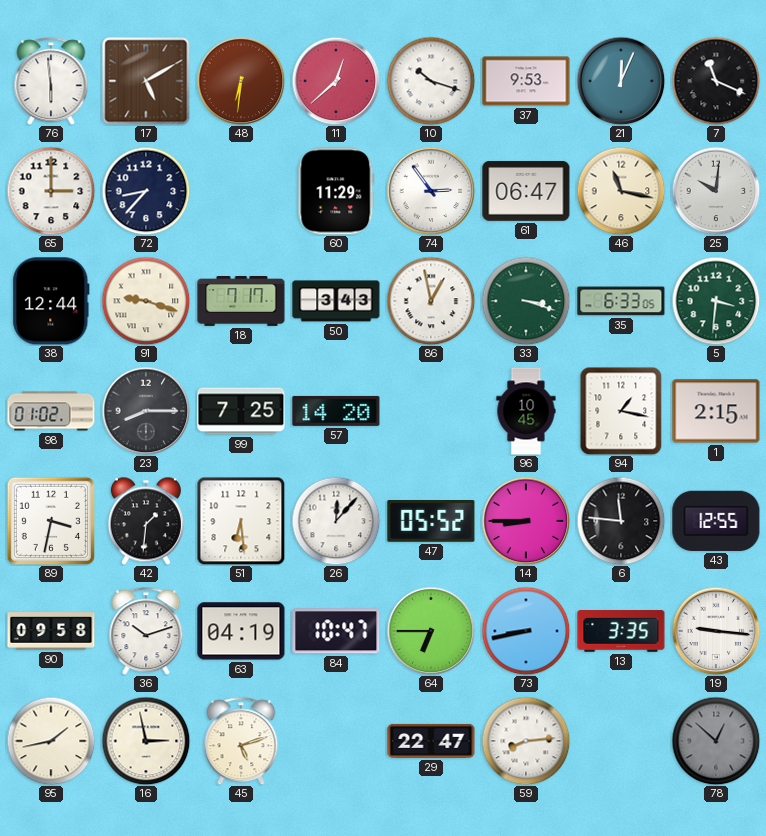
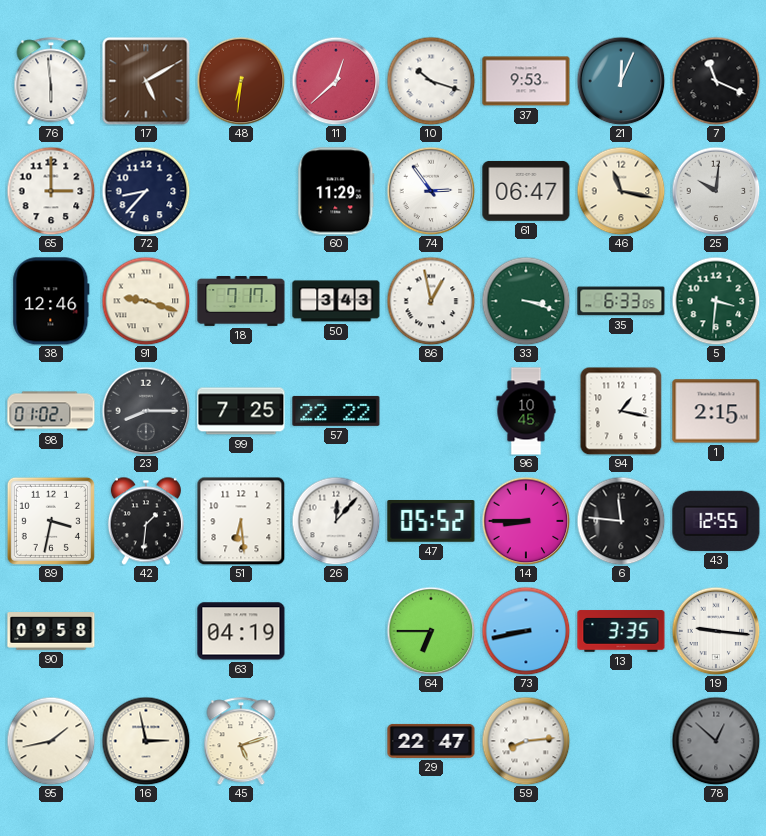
38: 12:44 -> 12:46
57: 14:20 -> 22:22
36: 10:12 -> none
84: 10:47 -> none
